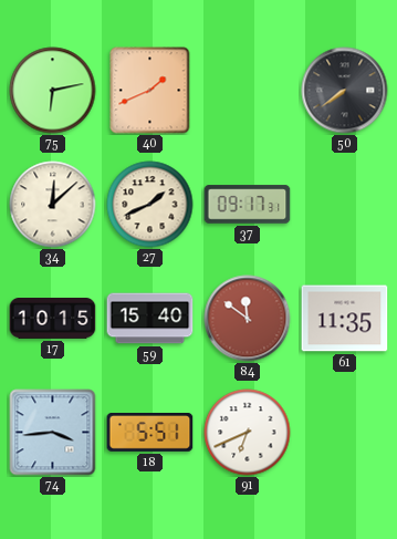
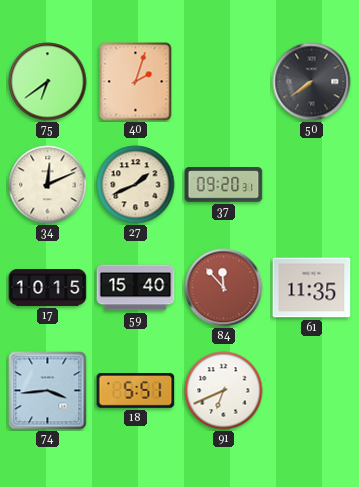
75: 6:13 -> 6:39
40: 1:41 -> 2:03
34: 12:08 -> 12:11
37: 09:17 -> 09:20
84: 11:51 -> 11:53
